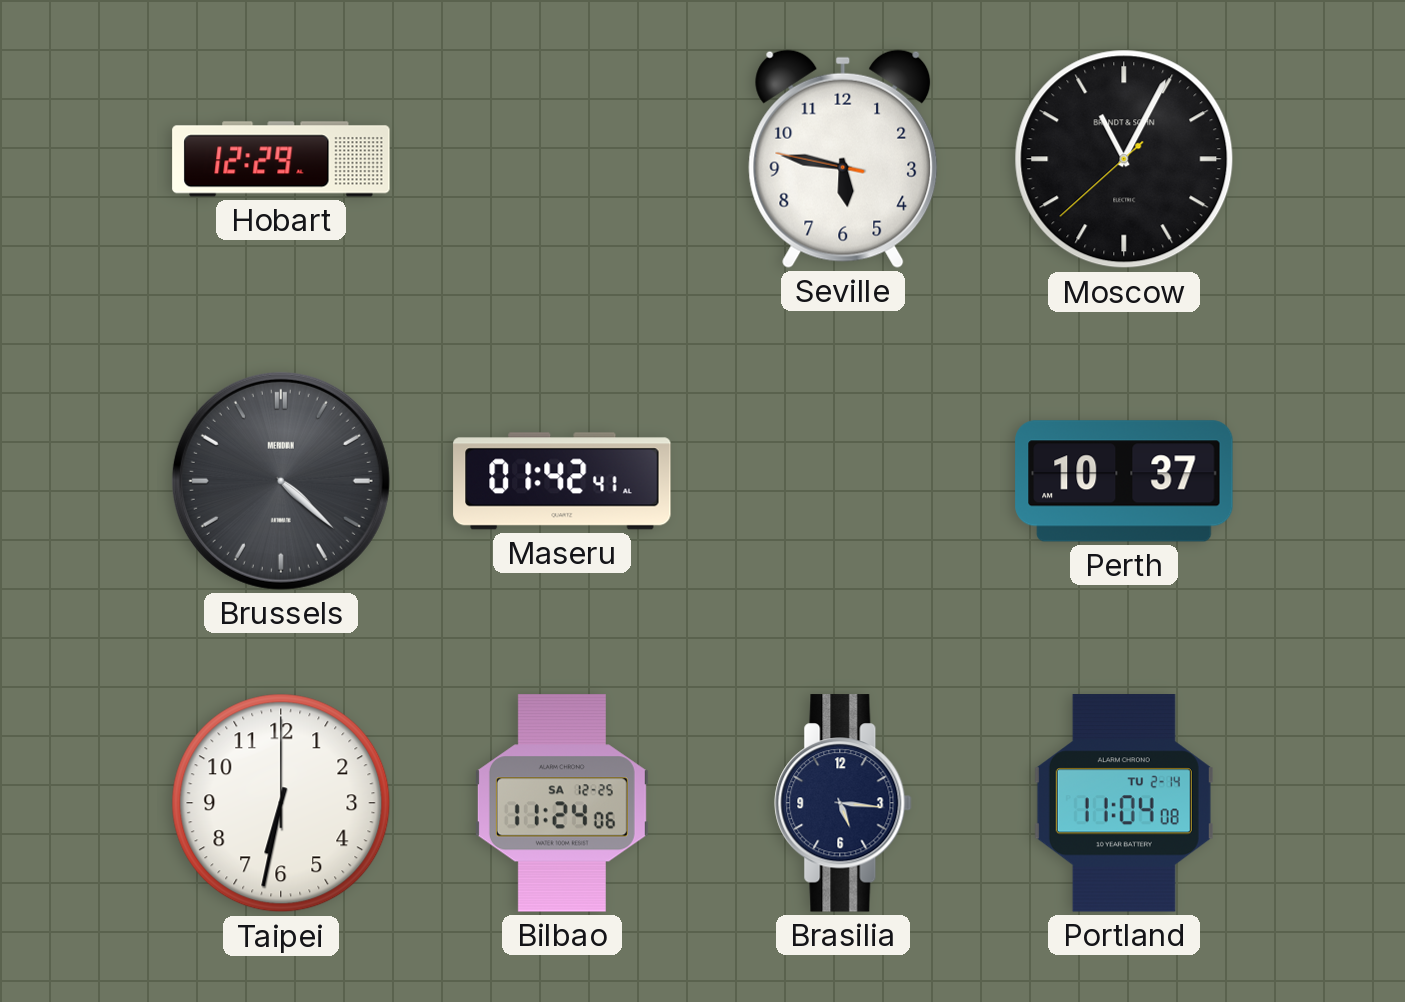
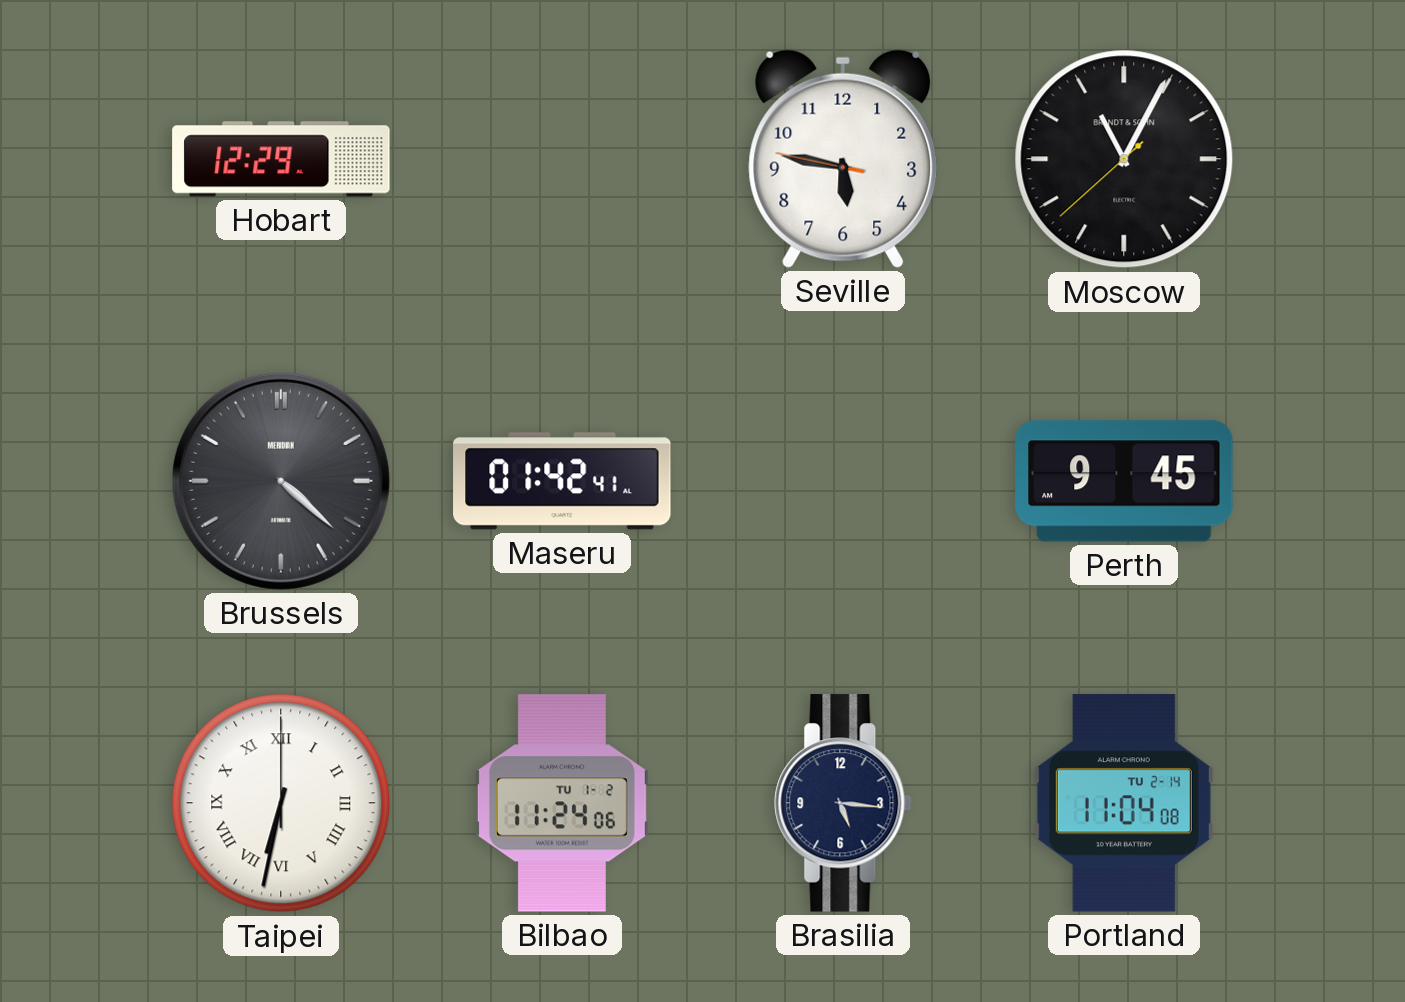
Perth: 10:37 -> 9:45
Taipei numerals: Arabic -> Roman
Bilbao date: SA 12-25 -> TU 1-2
